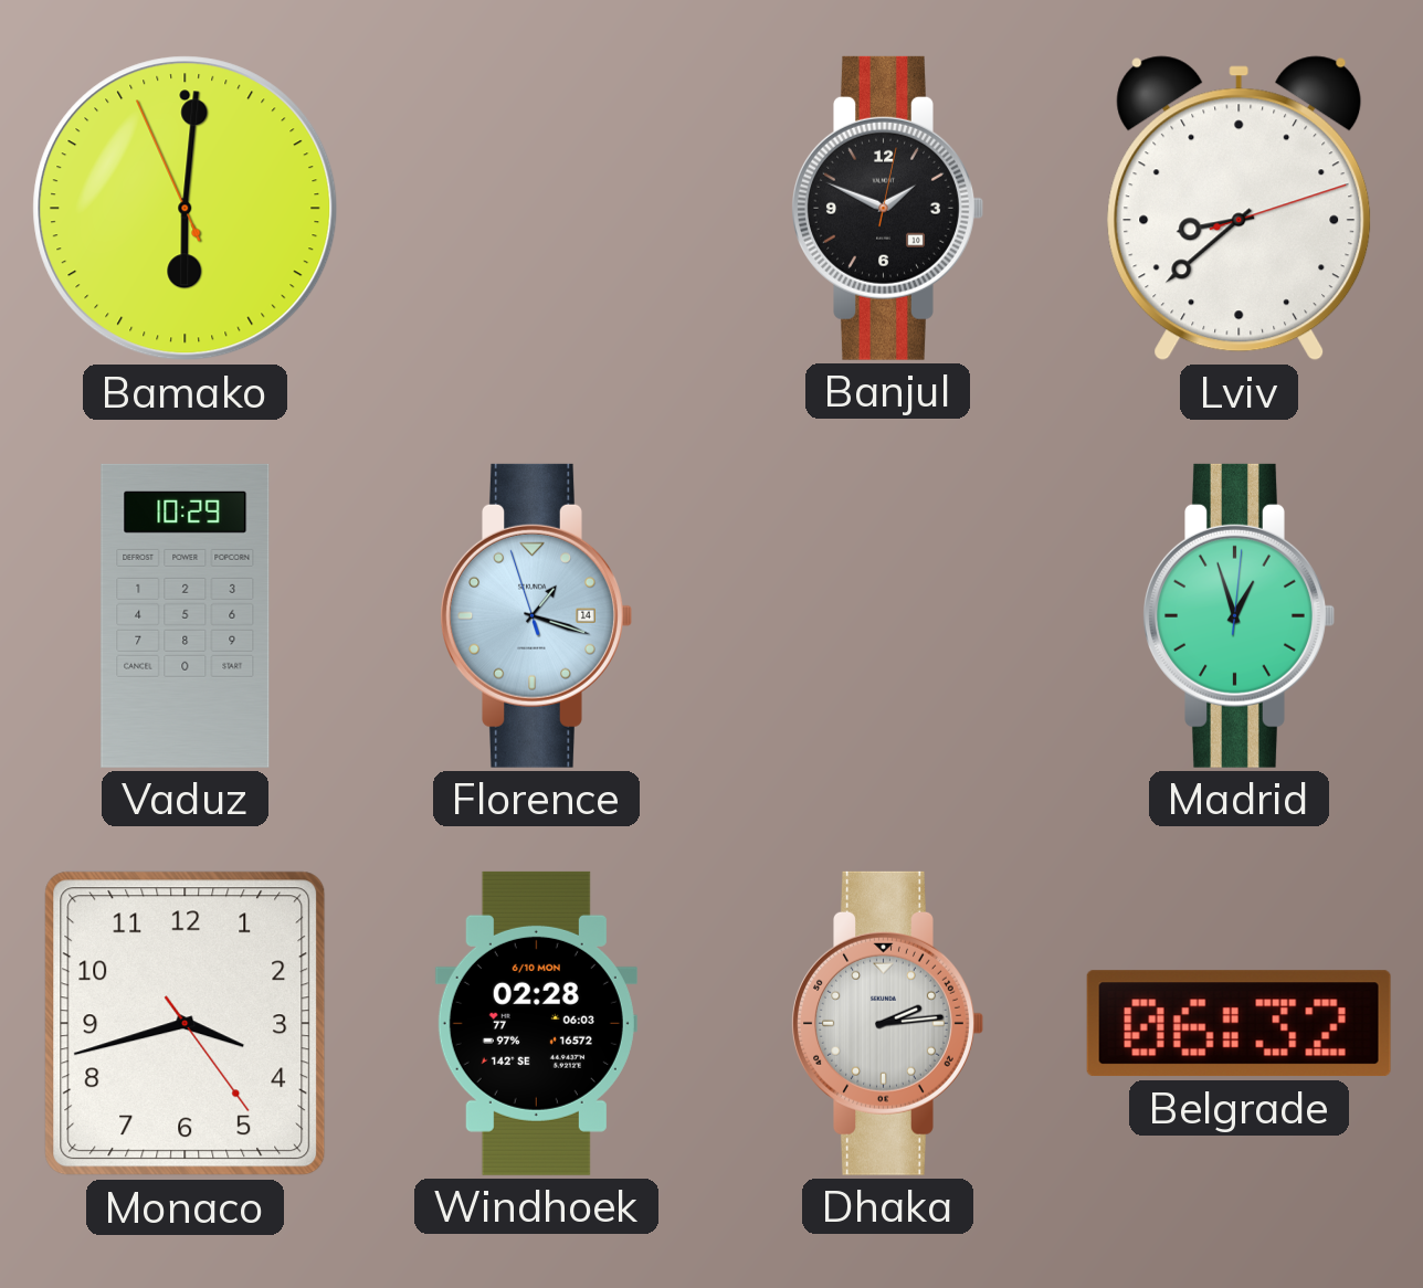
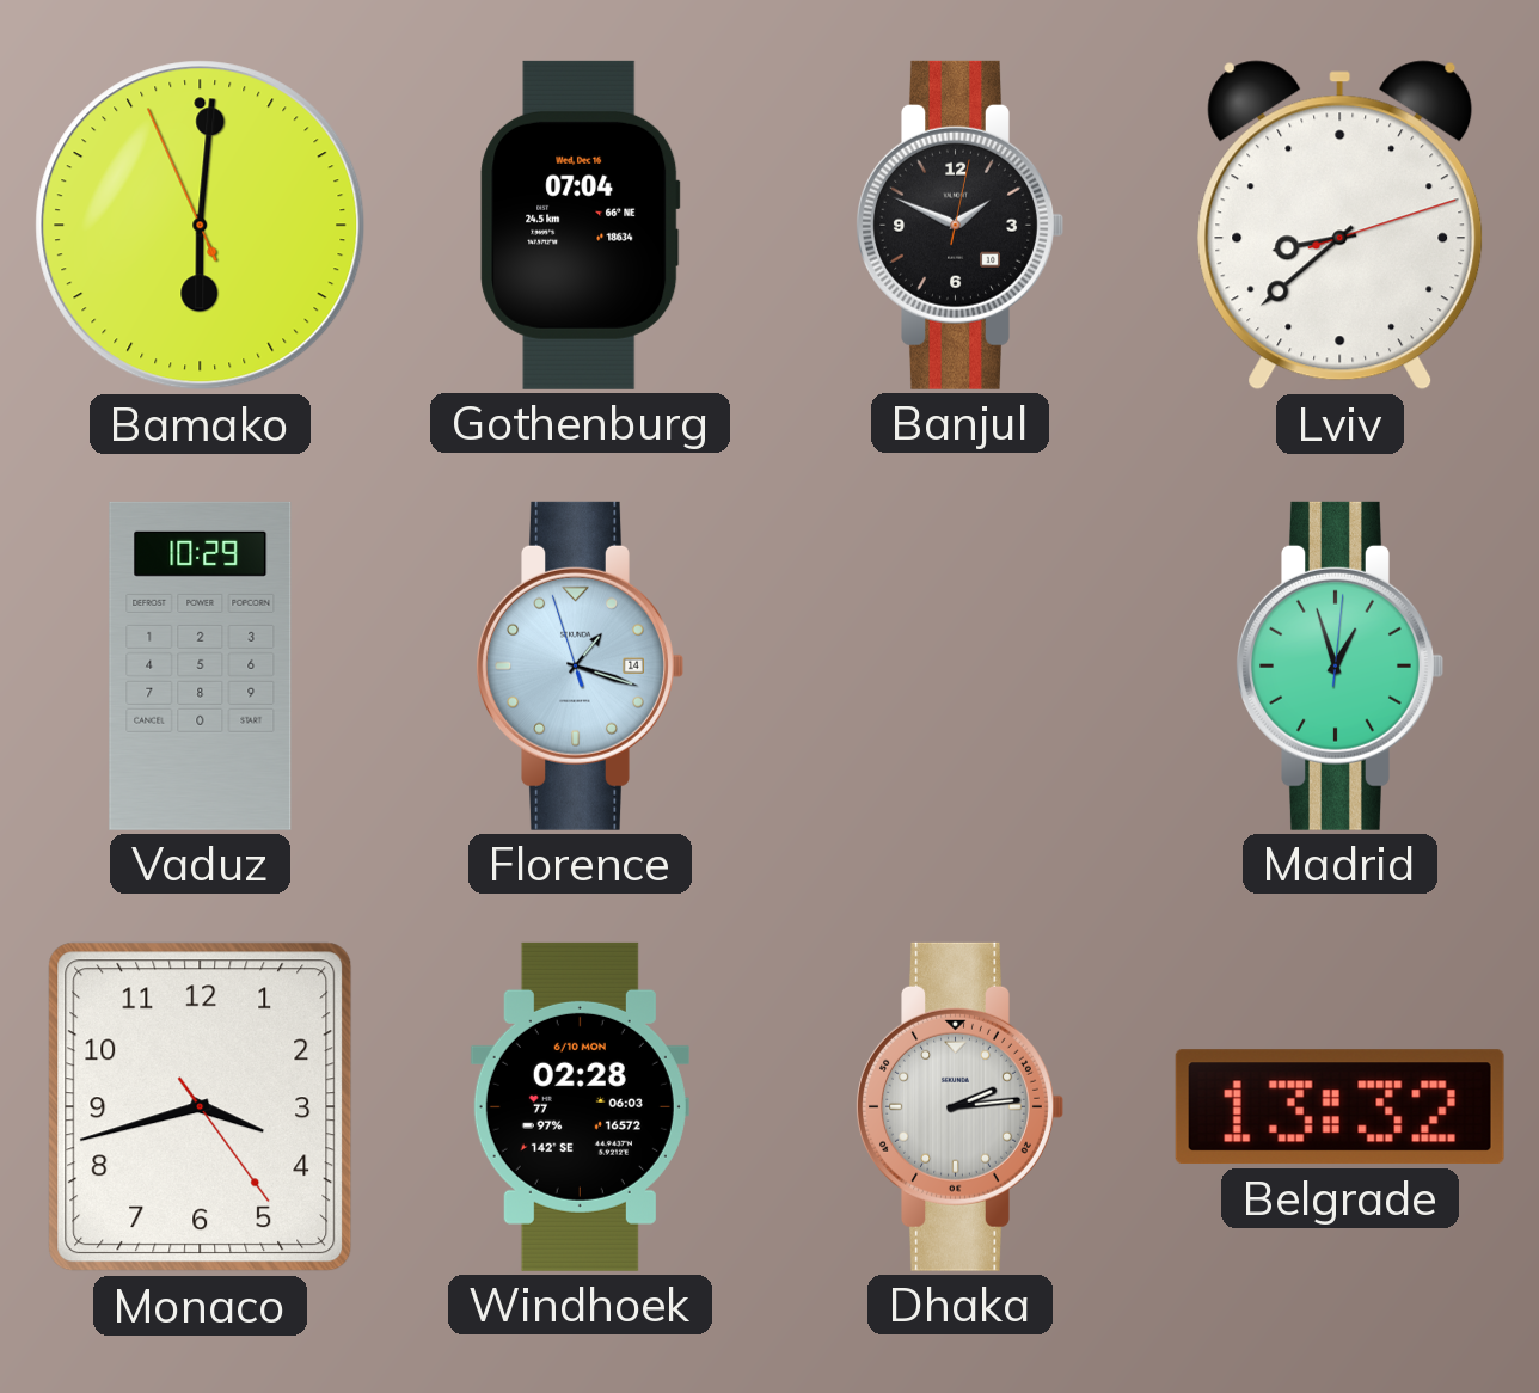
Gothenburg: none -> 07:04
Belgrade: 06:32 -> 13:32
